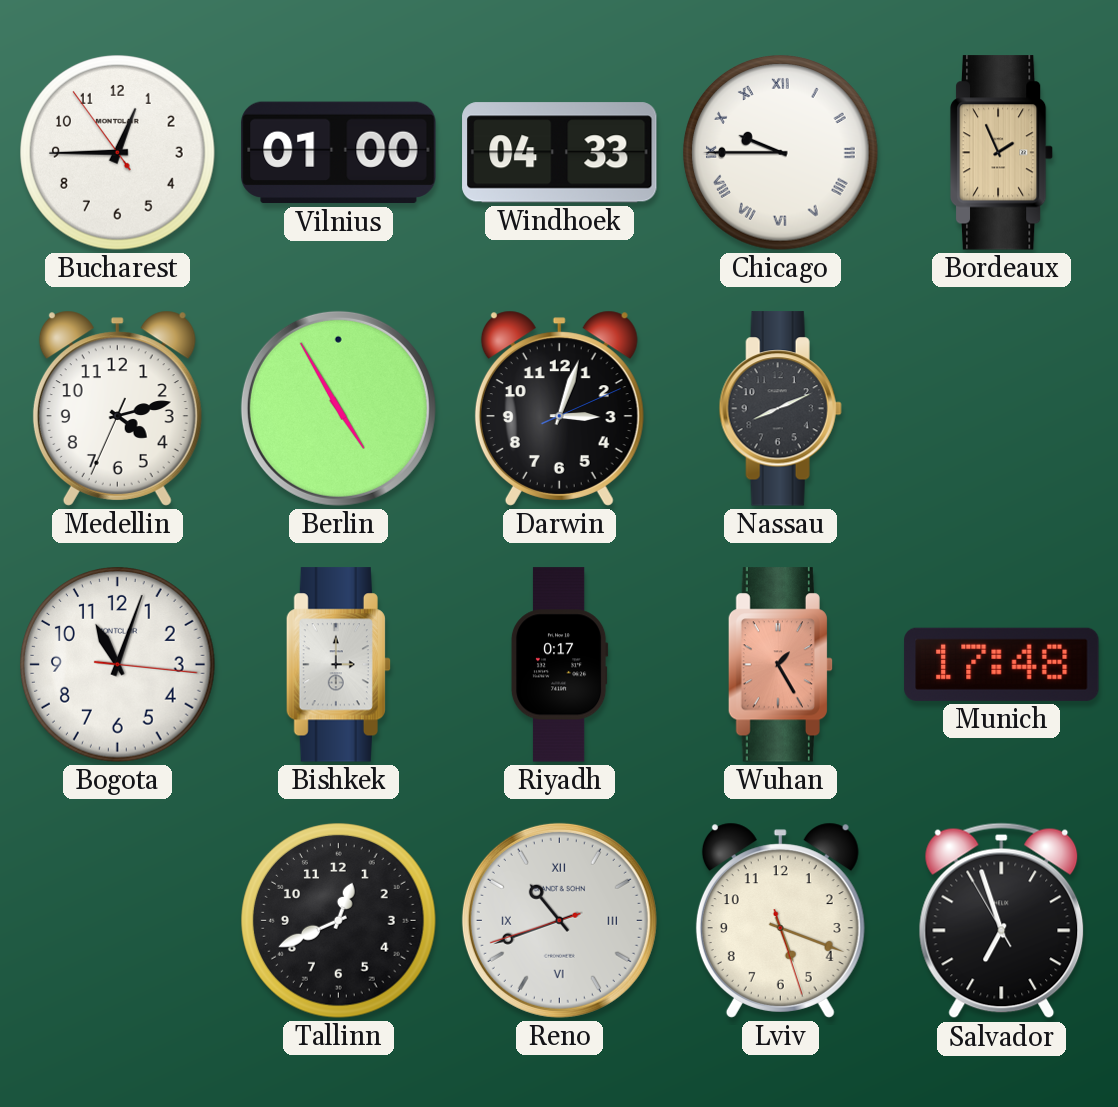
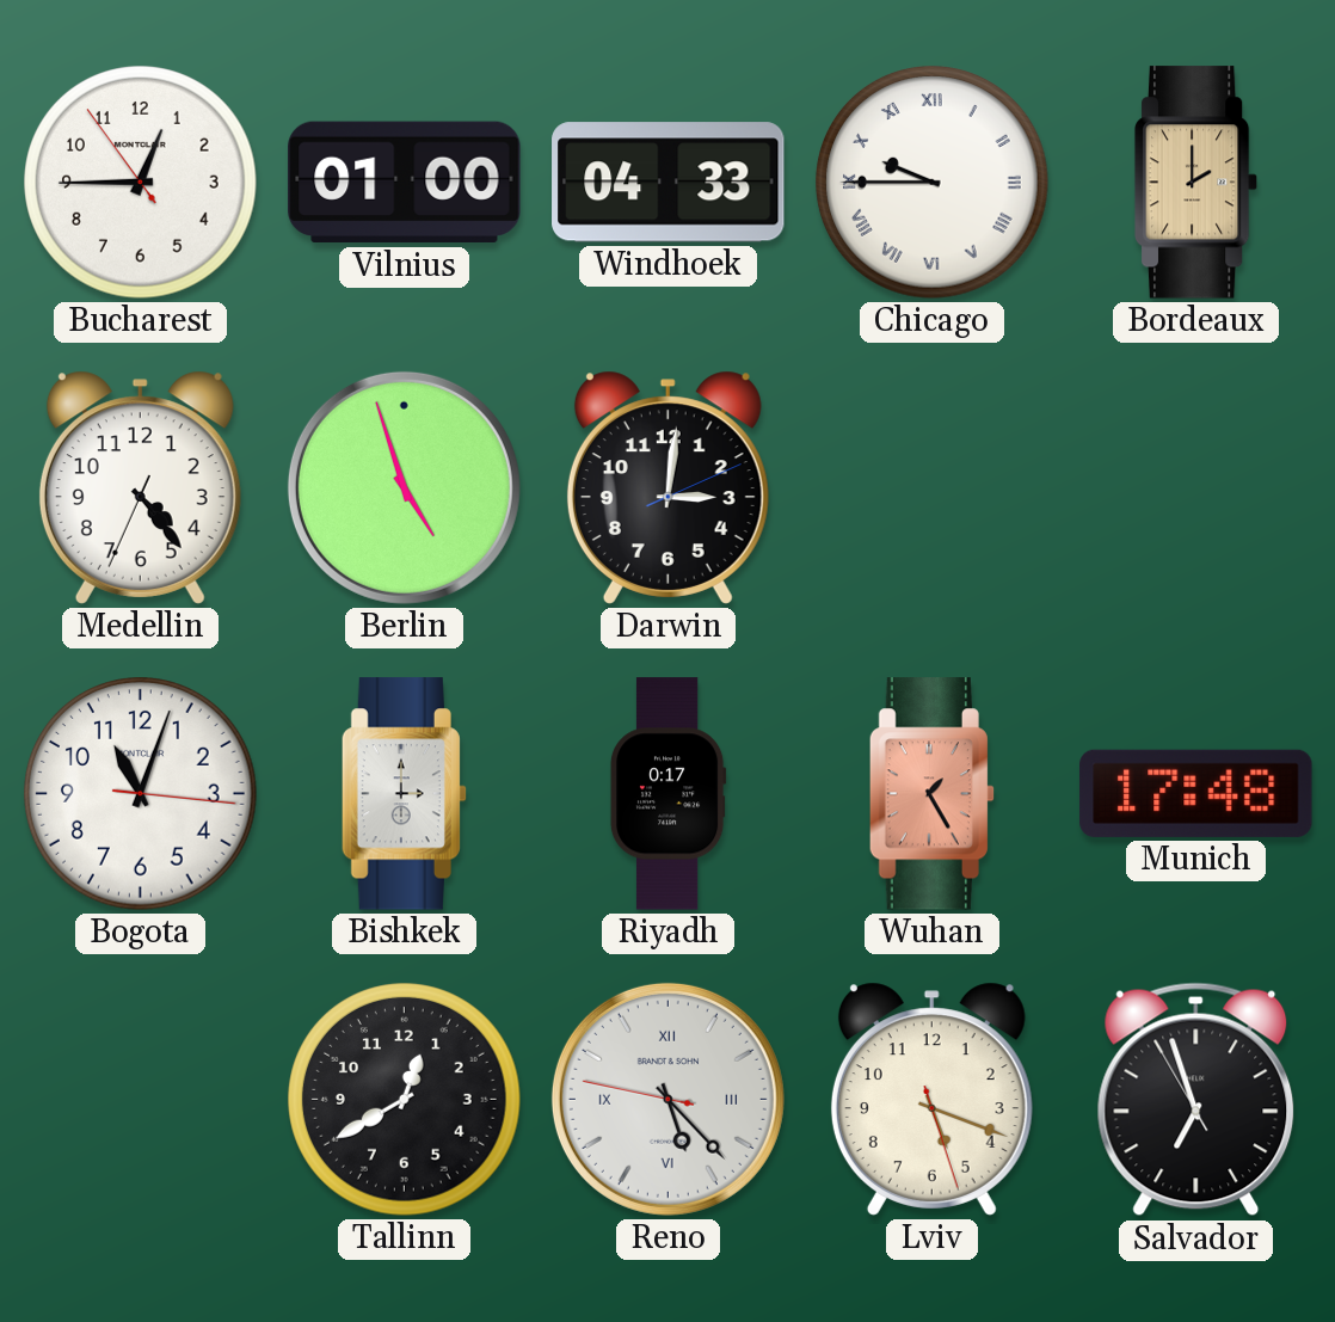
Bordeaux: 1:56 -> 2:00
Medellin: 4:12 -> 4:23
Berlin: 4:55 -> 4:57
Darwin: 3:03 -> 3:01
Nassau: 8:11 -> none
Tallinn: 12:41 -> 12:40
Reno: 10:41 -> 5:22
